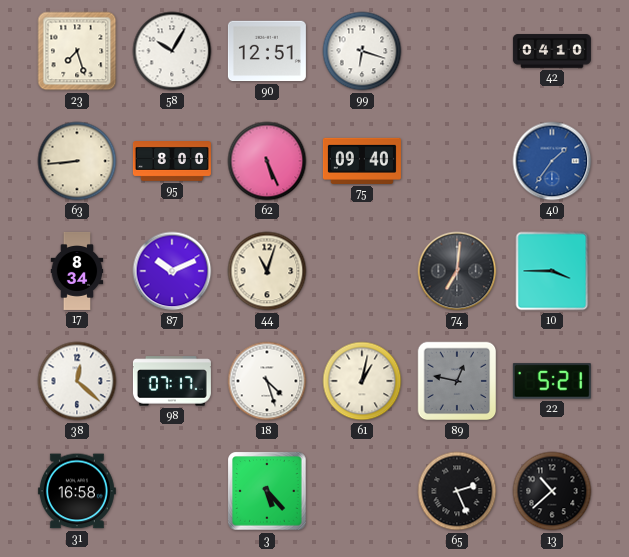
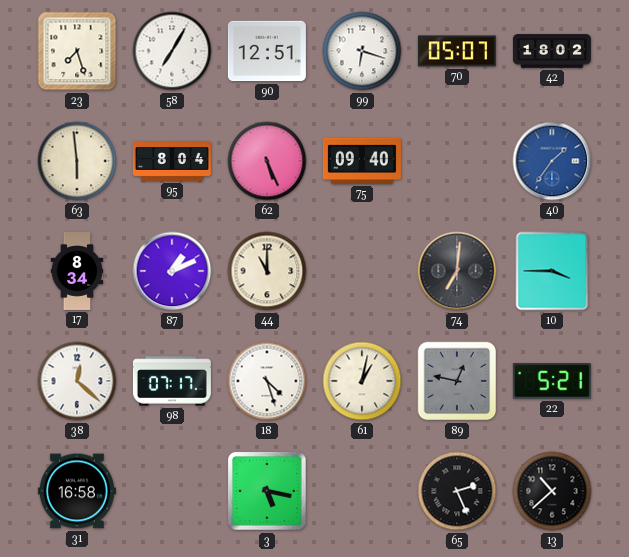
58: 10:05 -> 7:05
70: none -> 05:07
42: 04:10 -> 18:02
63: 8:44 -> 5:59
95: 8:00 -> 8:04
87: 10:11 -> 1:11
44: 11:03 -> 11:00
3: 5:23 -> 5:17
